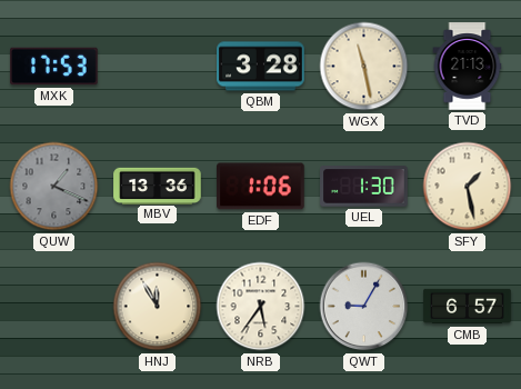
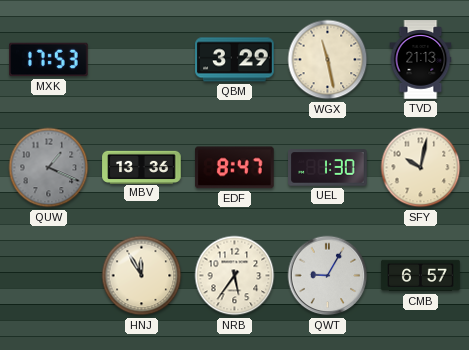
QBM: 3:28 -> 3:29
EDF: 1:06 -> 8:47
SFY: 1:28 -> 10:02
